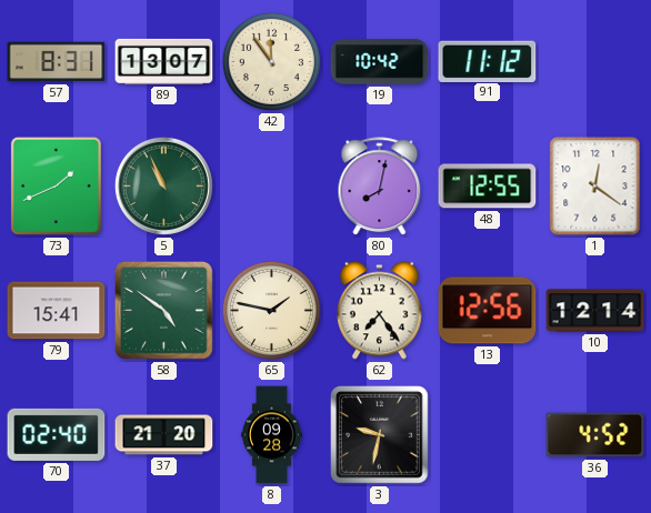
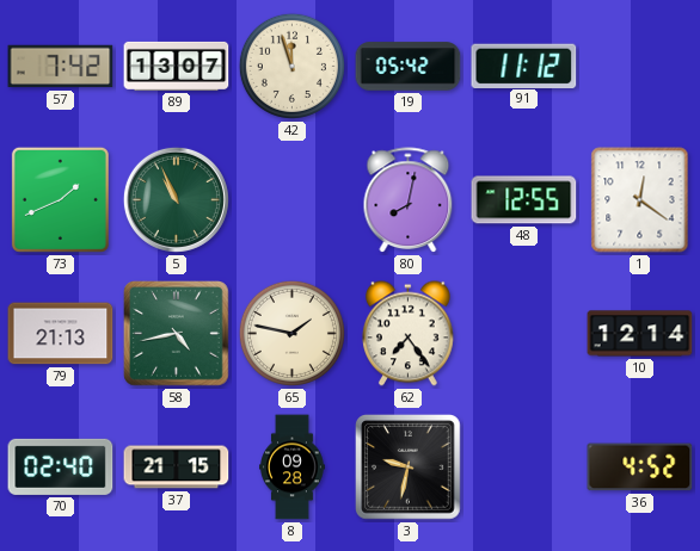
57: 8:31 -> 7:42
42: 11:54 -> 11:57
19: 10:42 -> 05:42
79: 15:41 -> 21:13
58: 4:51 -> 4:43
13: 12:56 -> none
37: 21:20 -> 21:15
